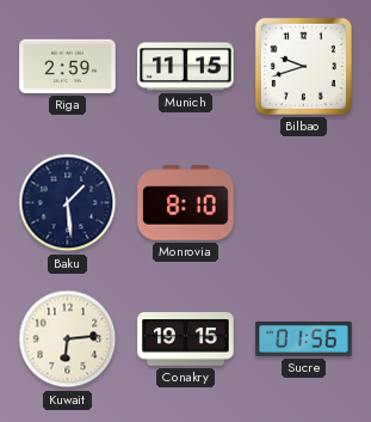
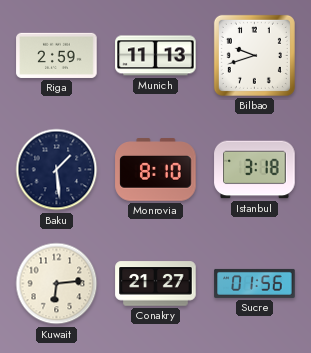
Munich: 11:15 -> 11:13
Istanbul: none -> 3:18
Conakry: 19:15 -> 21:27
